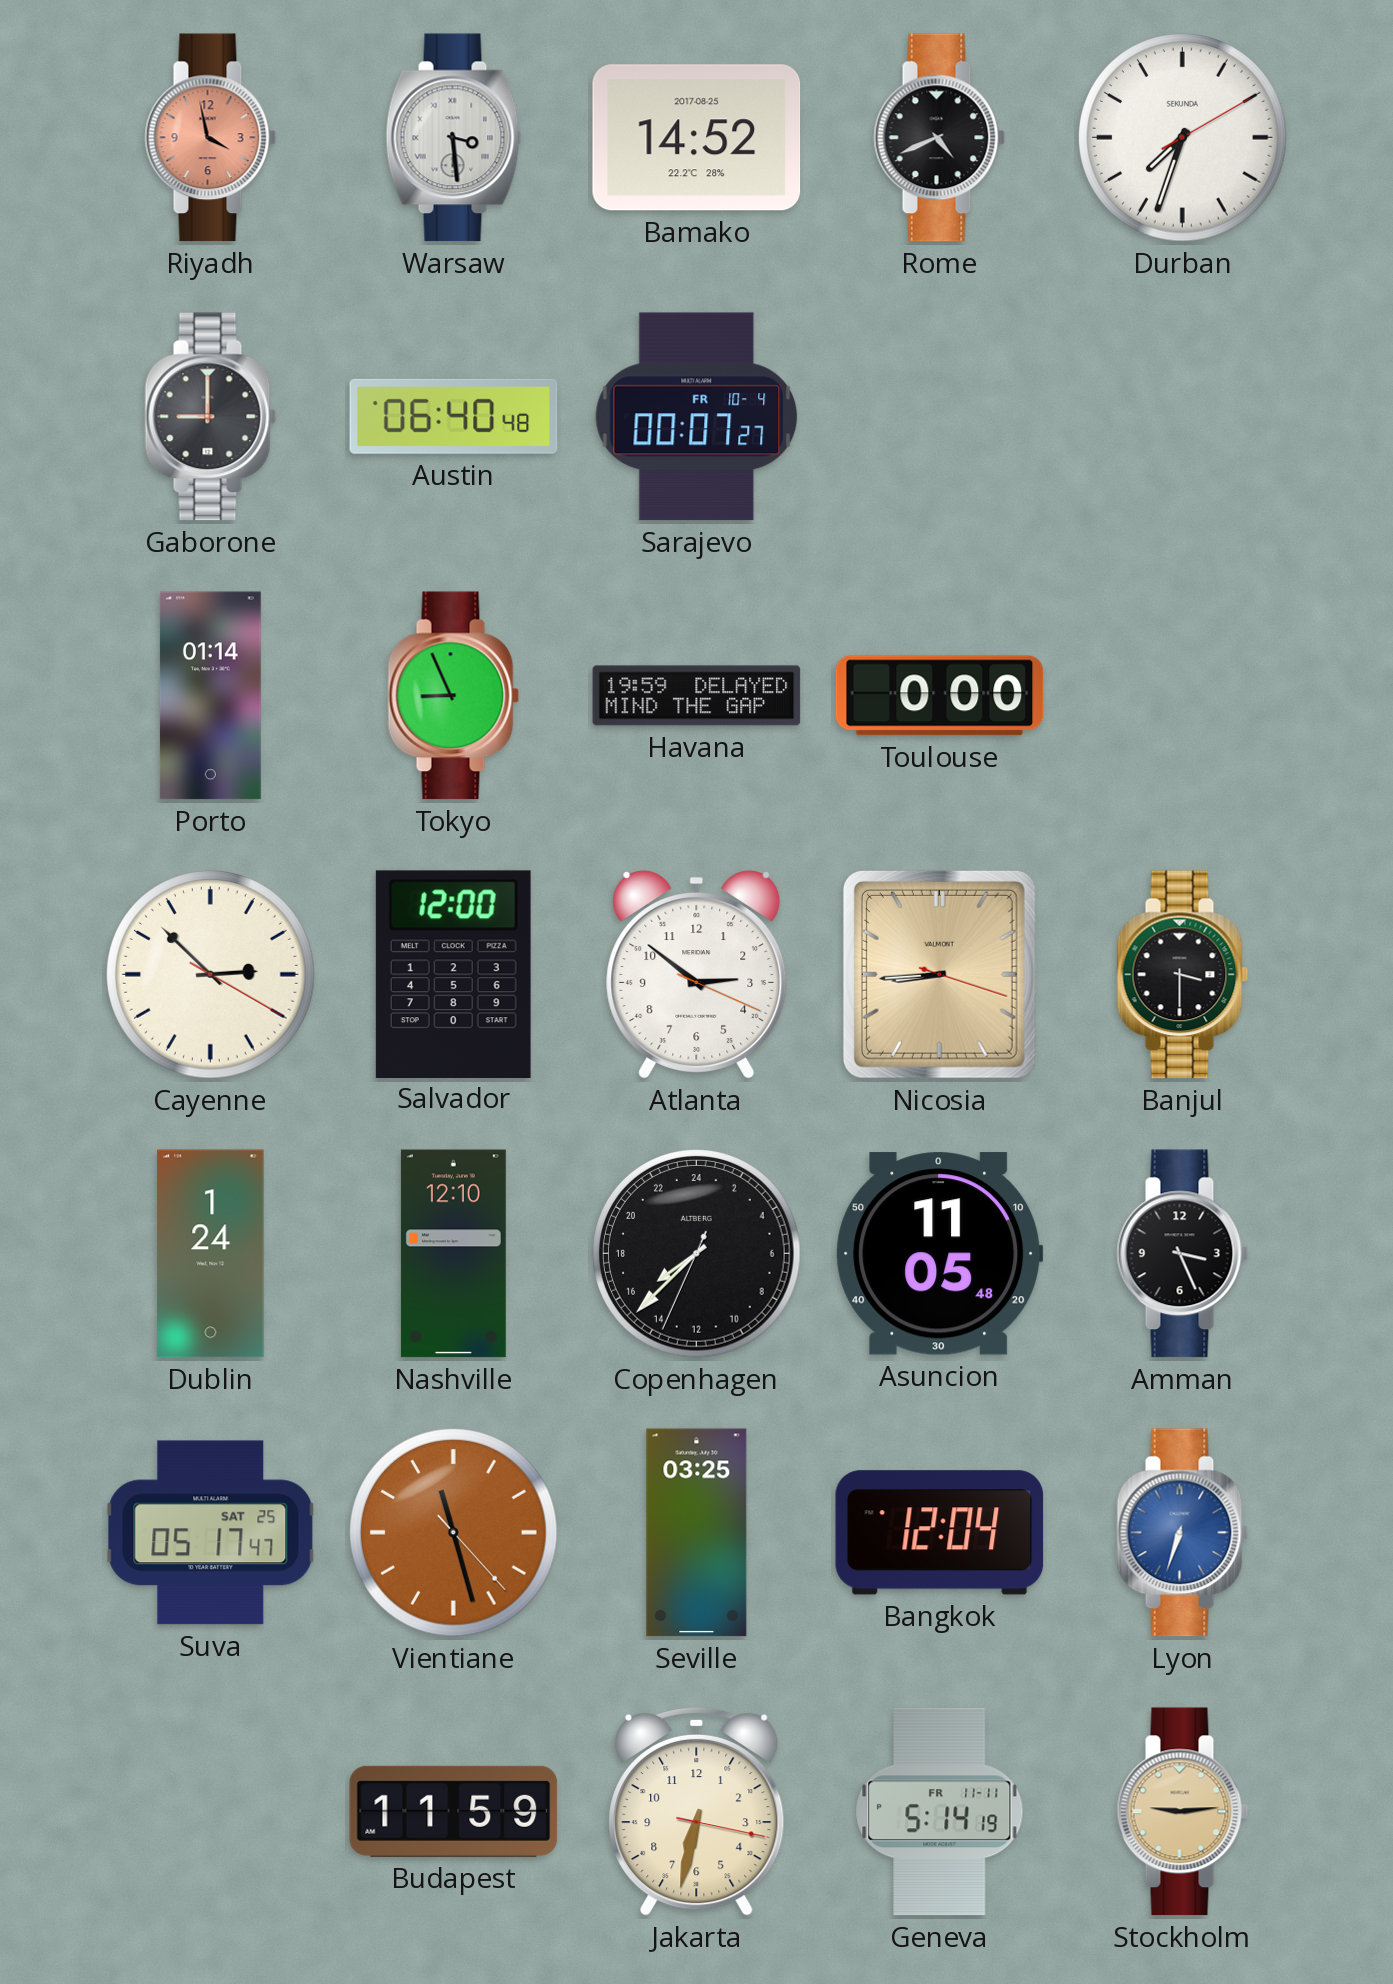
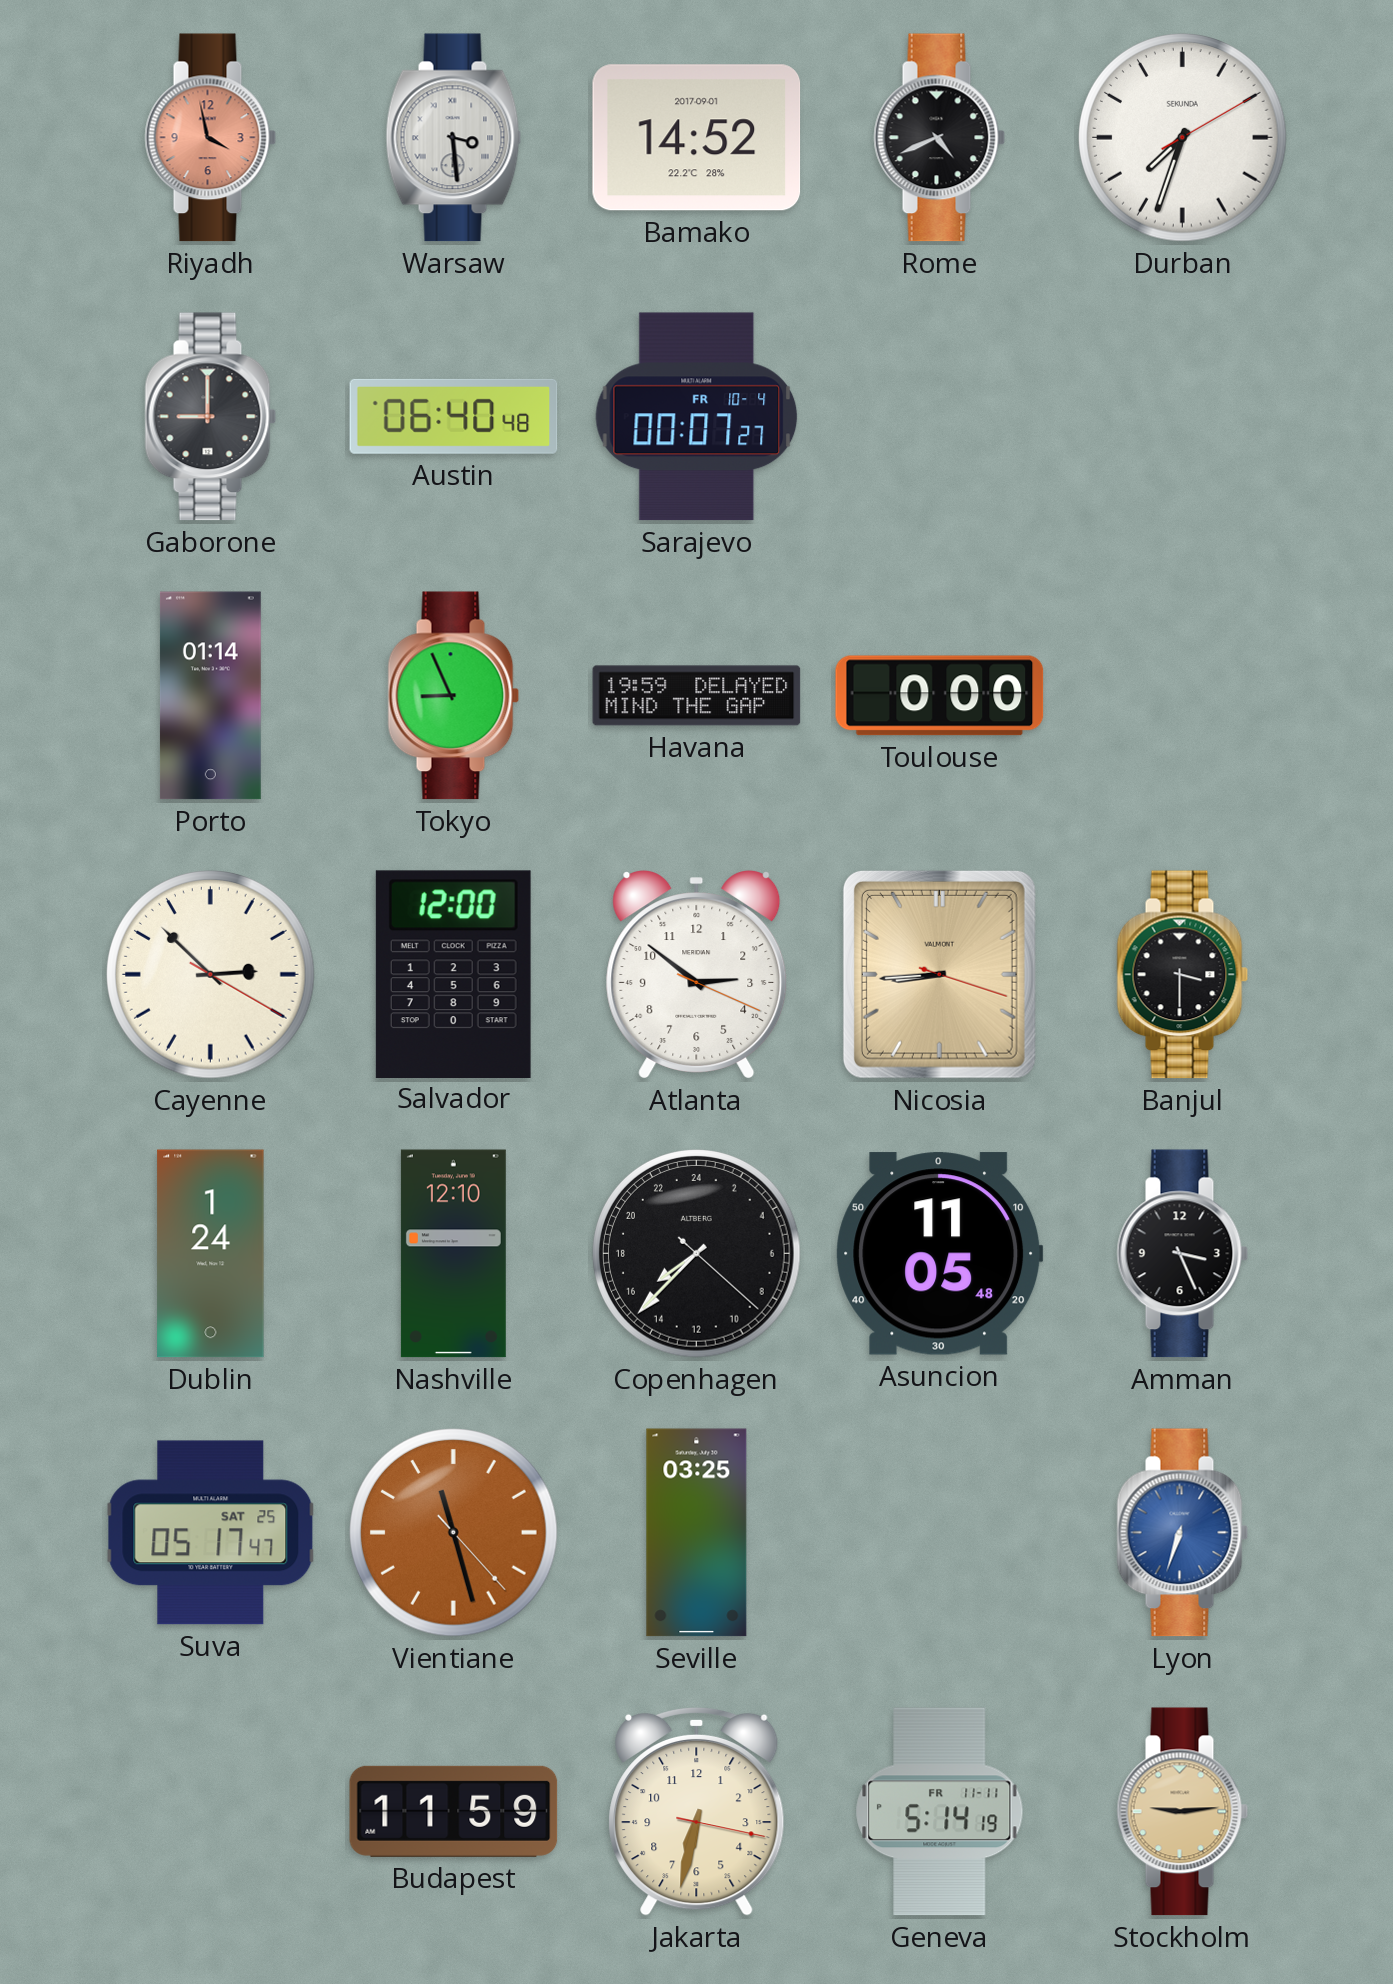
Bamako date: 2017-08-25 -> 2017-09-01
Copenhagen: 15:37:34 -> 15:37:22
Bangkok: 12:04 -> none
